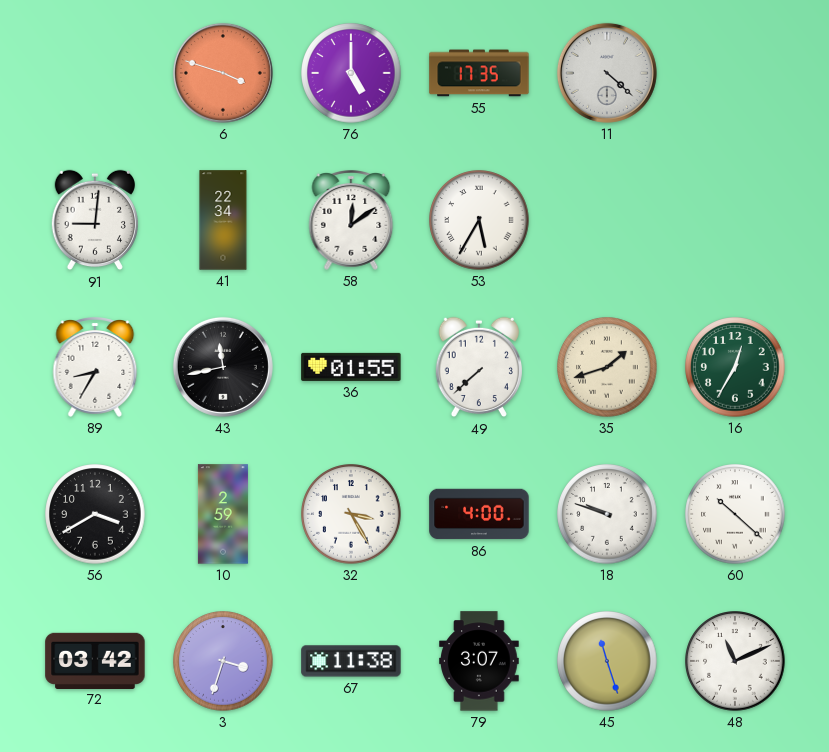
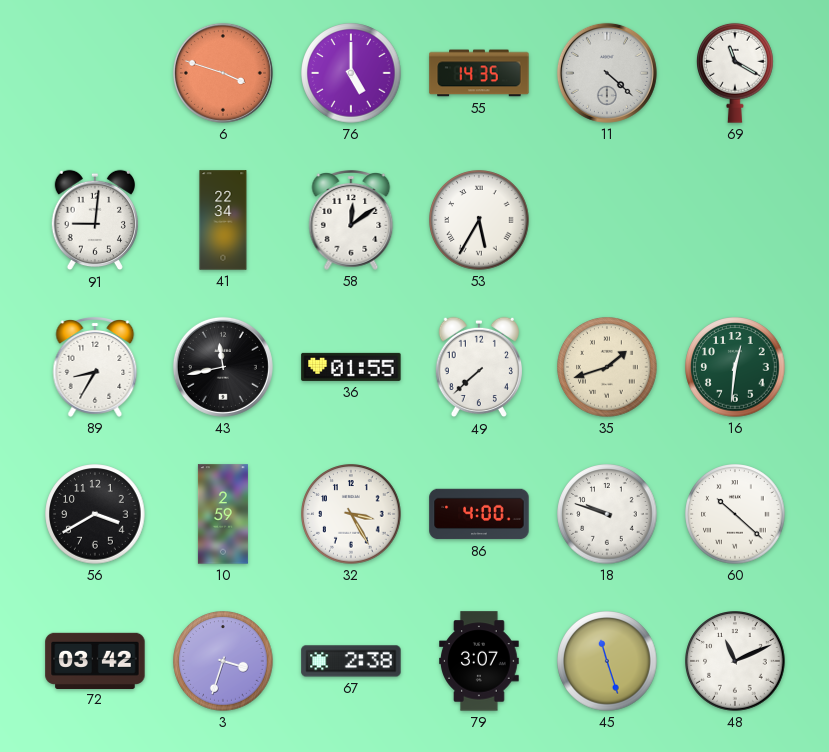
55: 17:35 -> 14:35
69: none -> 11:20
16: 12:35 -> 12:31
67: 11:38 -> 2:38
